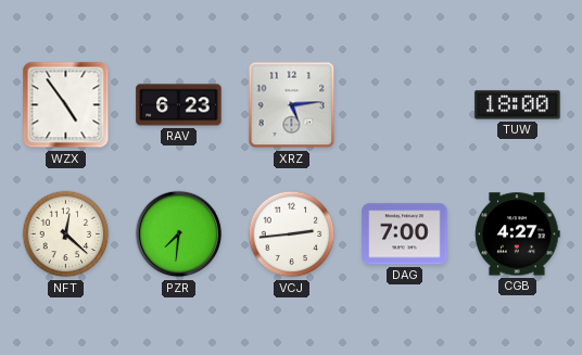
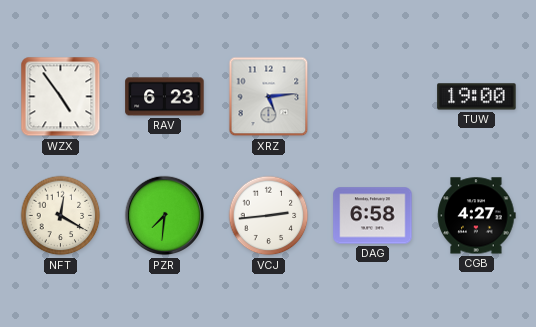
TUW: 18:00 -> 19:00
NFT: 12:22 -> 12:20
DAG: 7:00 -> 6:58
